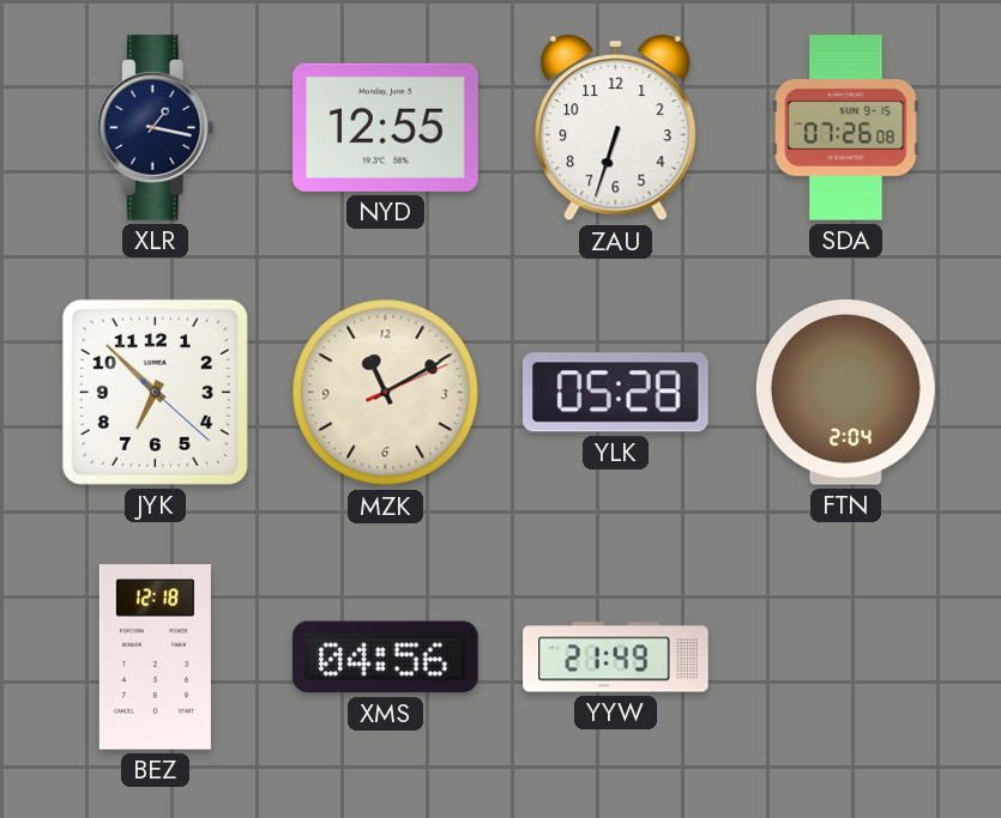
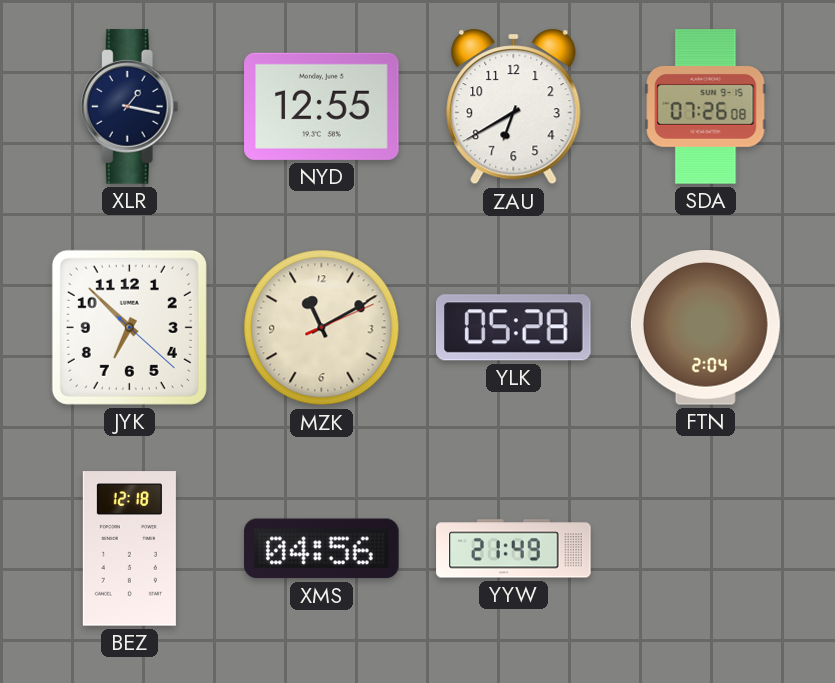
ZAU: 6:33 -> 6:40
